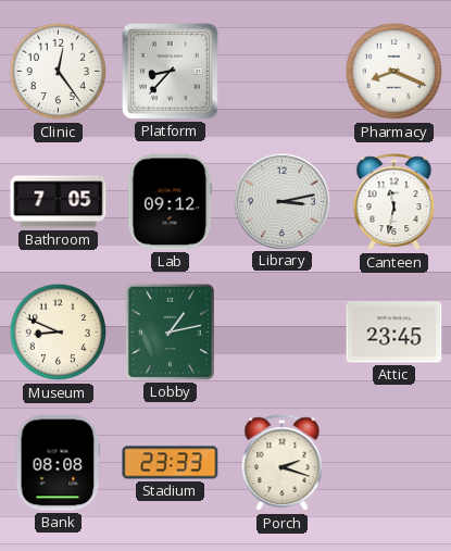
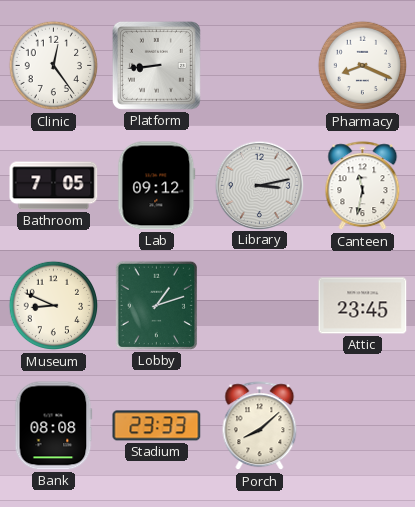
Platform: 8:37 -> 8:44
Lobby: 1:13 -> 1:12
Porch: 2:18 -> 8:08
